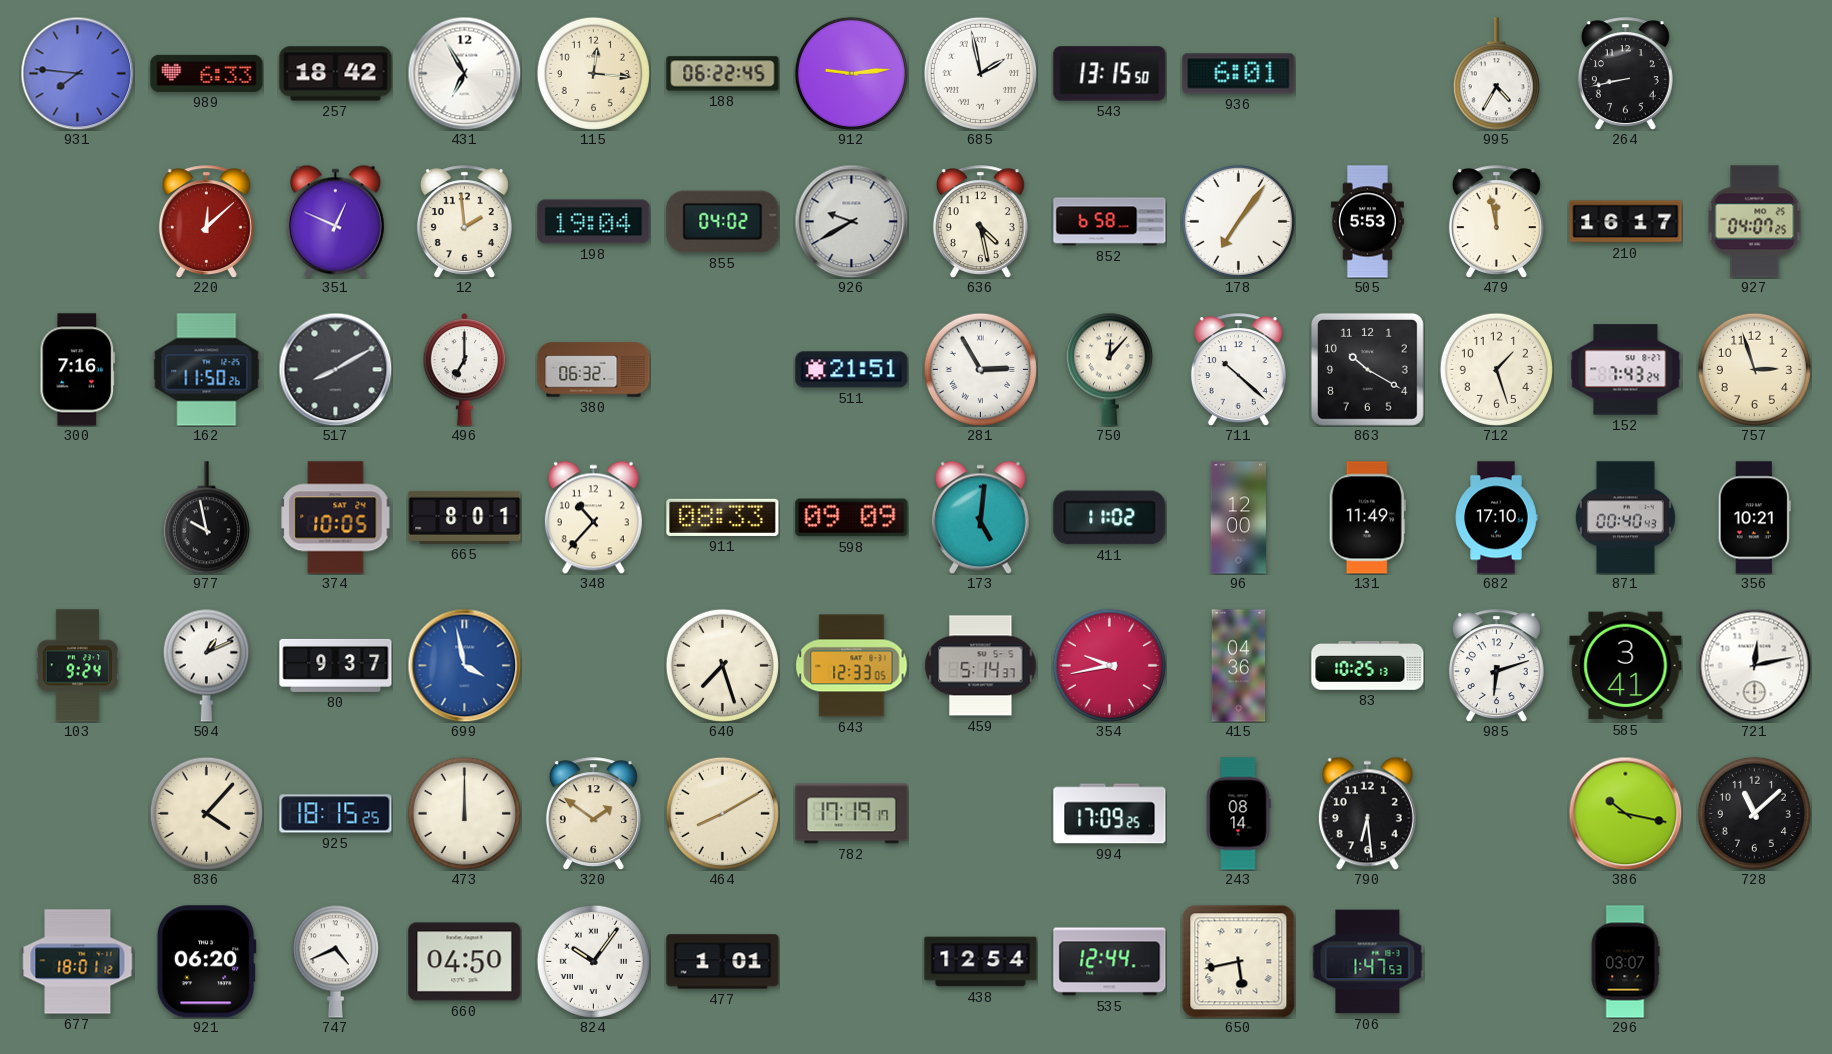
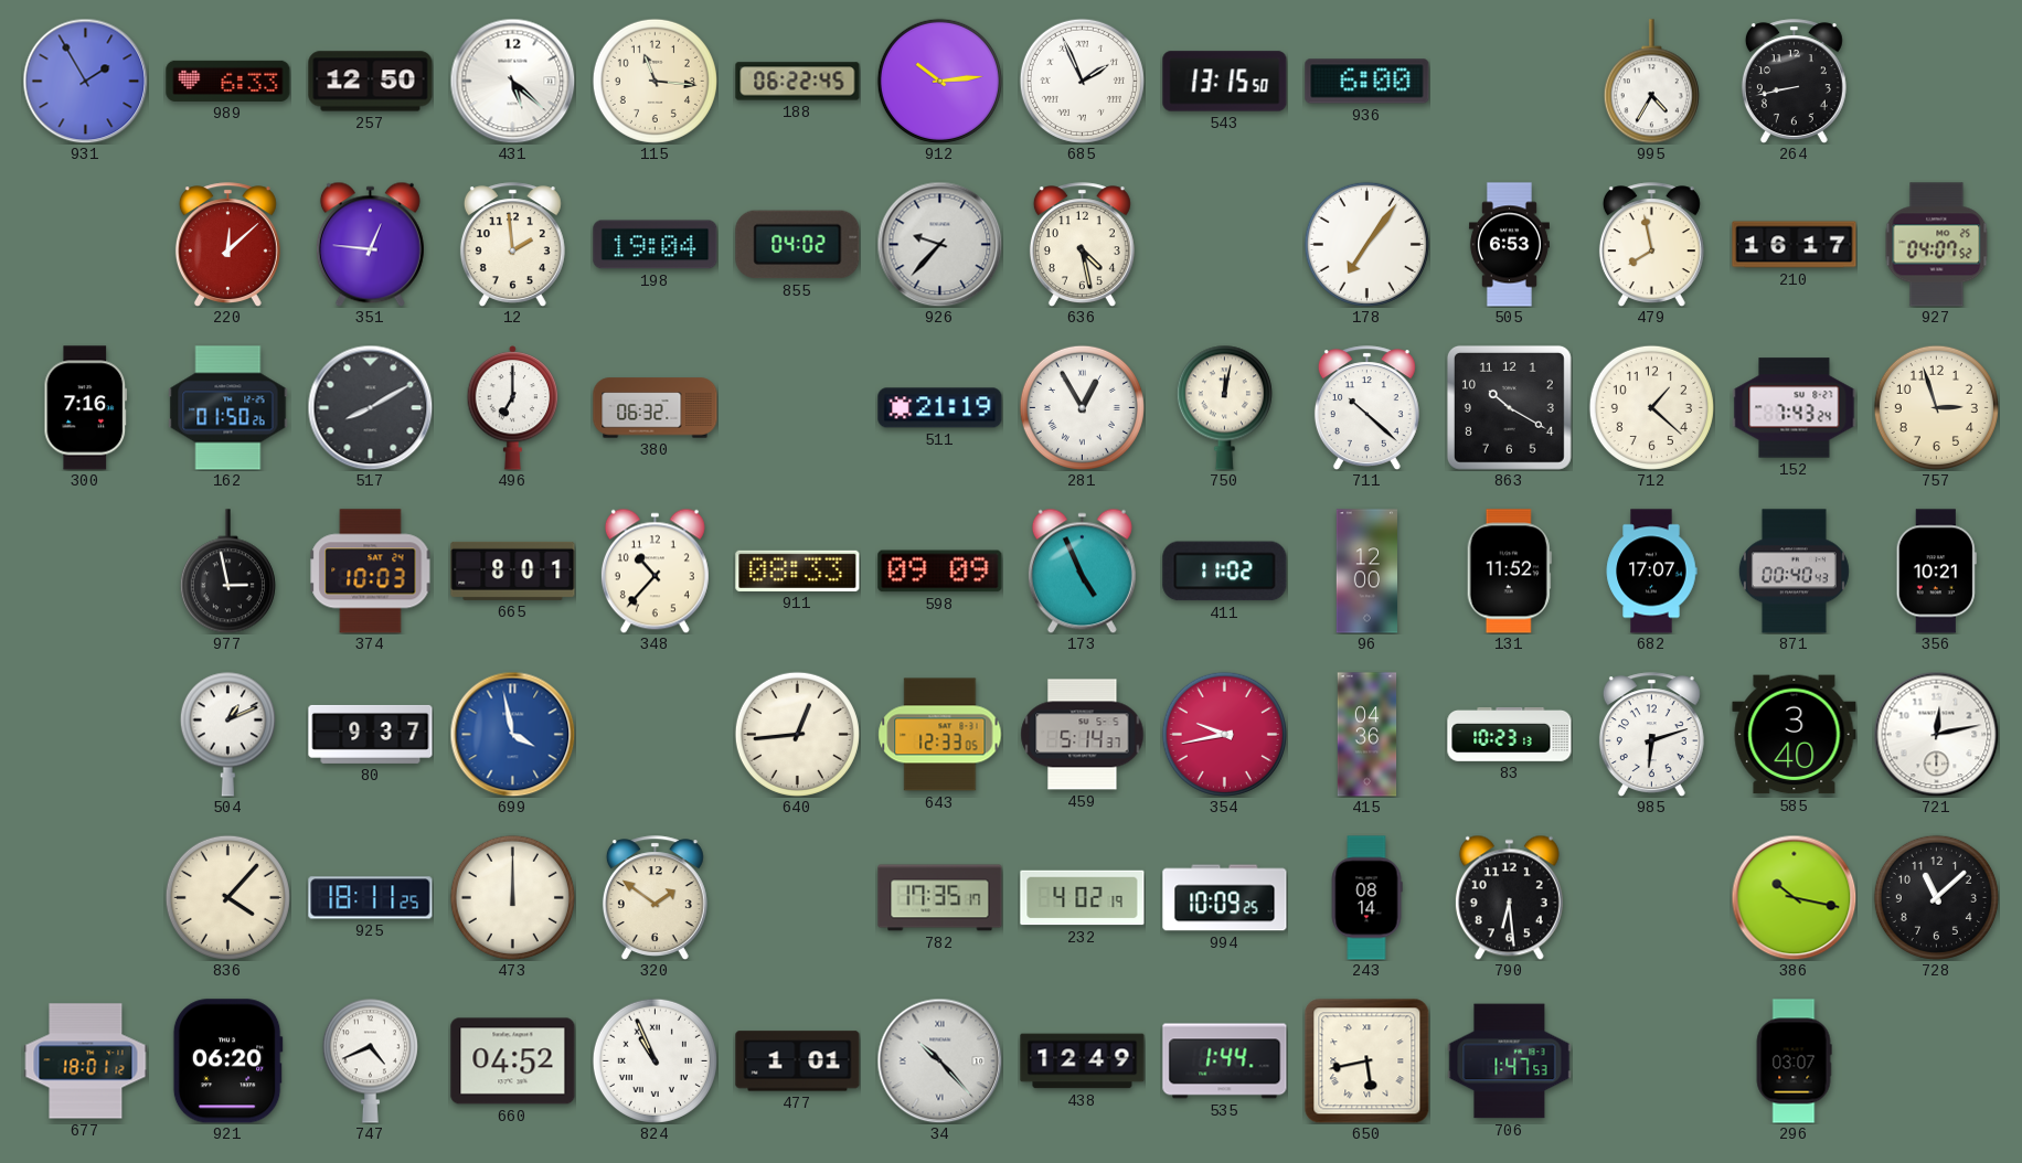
931: 7:46 -> 1:55
257: 18:42 -> 12:50
431: 6:55 -> 5:22
115: 12:16 -> 11:16
912: 9:14 -> 10:14
685: 1:58 -> 1:56
936: 6:01 -> 6:00
351: 12:49 -> 12:46
926: 9:40 -> 9:37
852: 6:58 -> none
505: 5:53 -> 6:53
479: 11:58 -> 7:58
927: 04:07:25 -> 04:07:52
162: 11:50 -> 01:50
511: 21:51 -> 21:19
281: 2:55 -> 12:55
750: 12:07 -> 12:02
712: 1:27 -> 1:22
977: 9:58 -> 2:58
374: 10:05 -> 10:03
173: 5:01 -> 4:56
131: 11:49 -> 11:52
682: 17:10 -> 17:07
103: 9:24 -> none
640: 7:27 -> 12:44
83: 10:25 -> 10:23
585: 3:41 -> 3:40
925: 18:15 -> 18:11
464: 8:10 -> none
782: 17:19 -> 17:35
232: none -> 4:02
994: 17:09 -> 10:09
660: 04:50 -> 04:52
824: 10:06 -> 10:56
34: none -> 10:23
438: 12:54 -> 12:49
535: 12:44 -> 1:44
